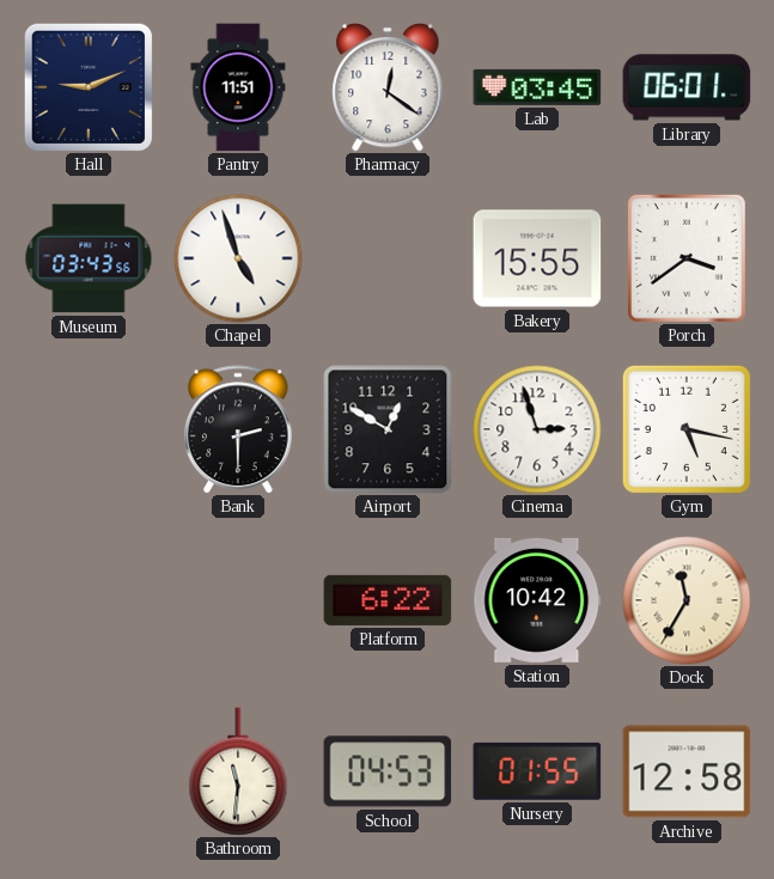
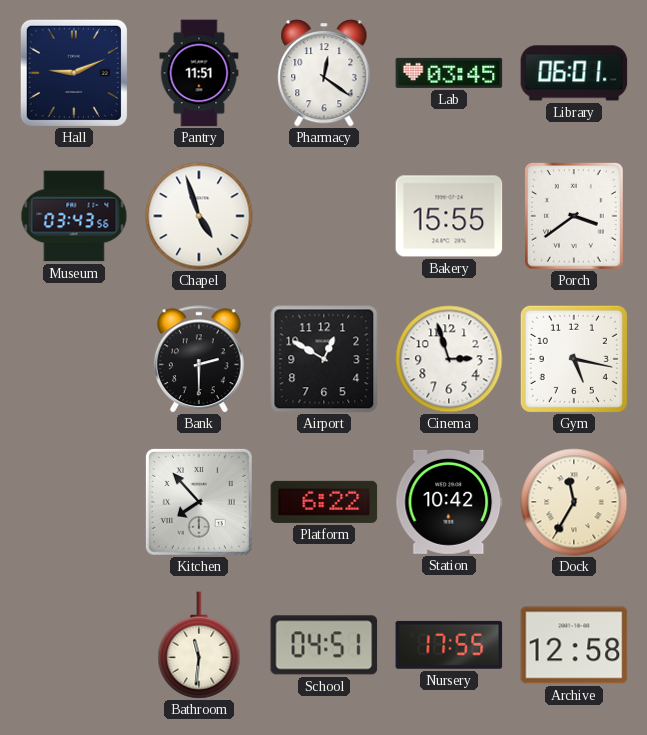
Kitchen: none -> 7:53
School: 04:53 -> 04:51
Nursery: 01:55 -> 17:55
